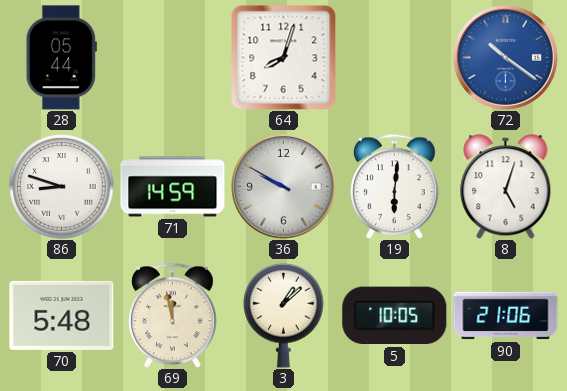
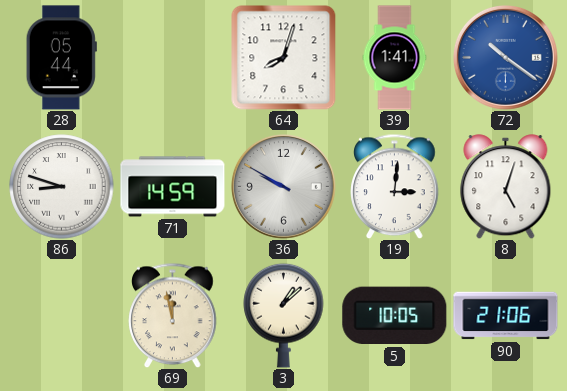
39: none -> 1:41
19: 6:01 -> 3:01
70: 5:48 -> none
